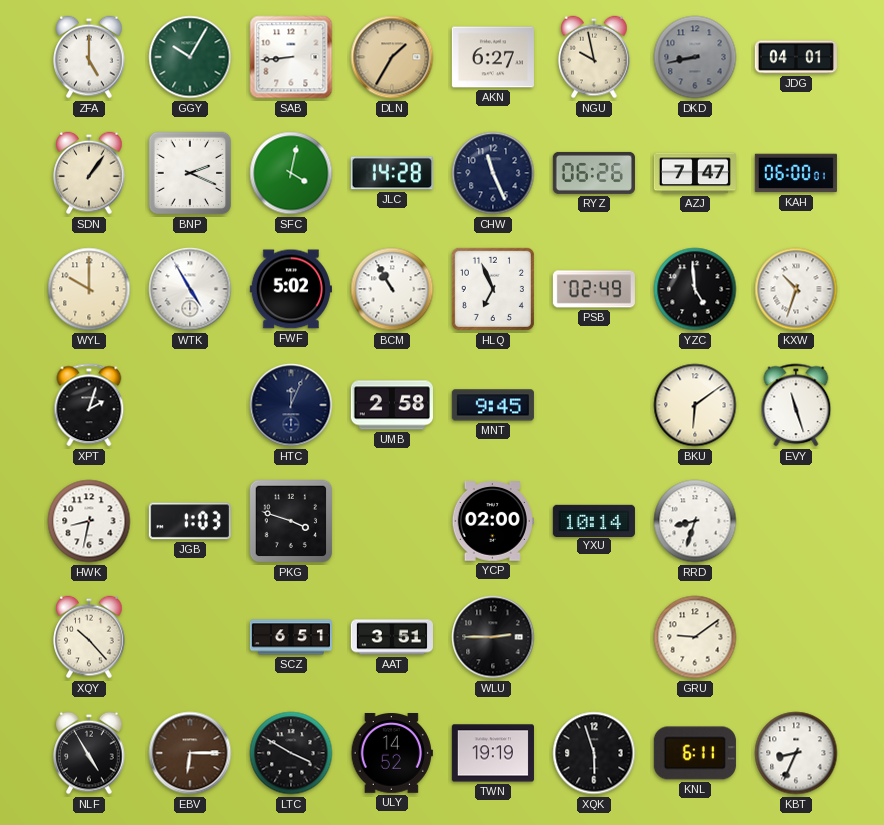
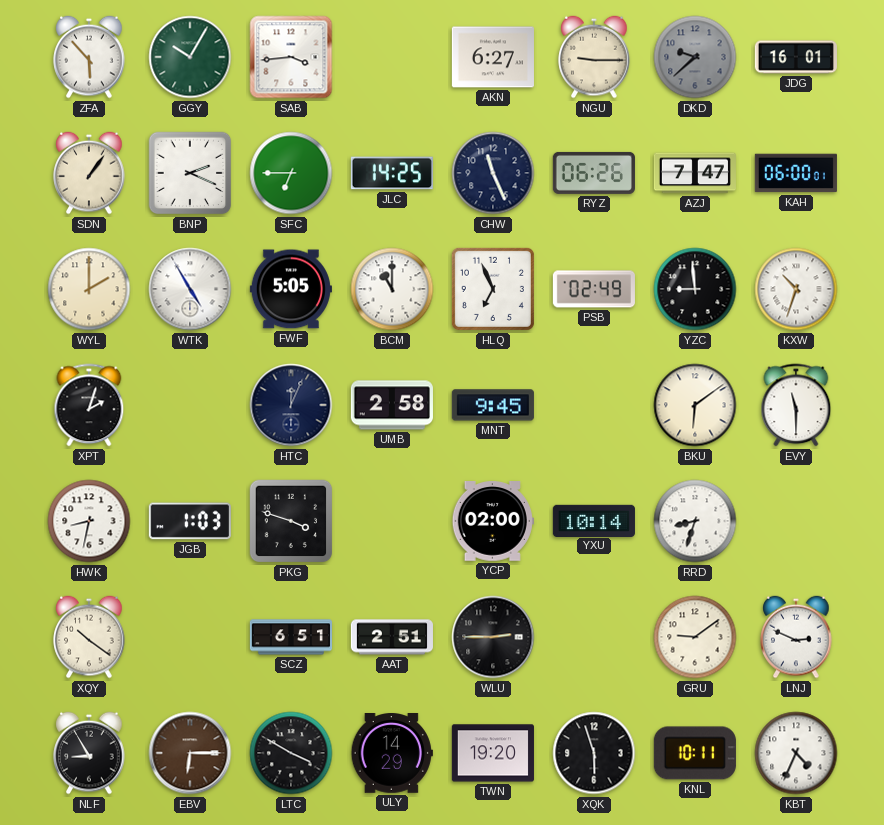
ZFA: 5:00 -> 5:53
SAB: 8:44 -> 3:44
DLN: 1:35 -> none
NGU: 9:58 -> 9:15
DKD: 8:43 -> 9:38
JDG: 04:01 -> 16:01
SFC: 4:02 -> 6:45
JLC: 14:28 -> 14:25
WYL: 10:00 -> 2:00
FWF: 5:02 -> 5:05
BCM: 10:55 -> 11:00
YZC: 4:59 -> 8:59
EVY: 11:27 -> 11:30
XQY: 10:23 -> 10:21
AAT: 3:51 -> 2:51
LNJ: none -> 2:49
NLF: 4:55 -> 8:55
ULY: 14:52 -> 14:29
TWN: 19:19 -> 19:20
KNL: 6:11 -> 10:11
KBT: 8:34 -> 4:34
